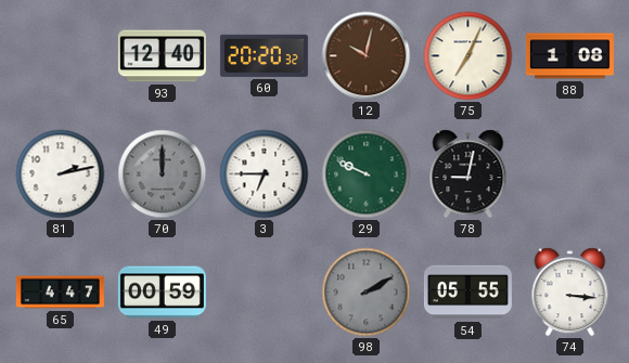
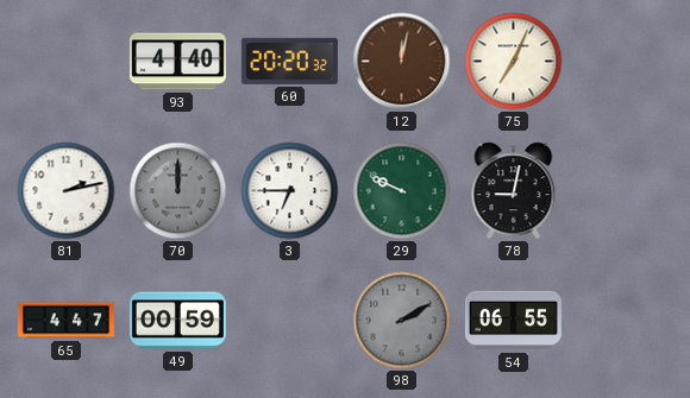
93: 12:40 -> 4:40
12: 10:02 -> 12:02
88: 1:08 -> none
54: 05:55 -> 06:55
74: 3:16 -> none
